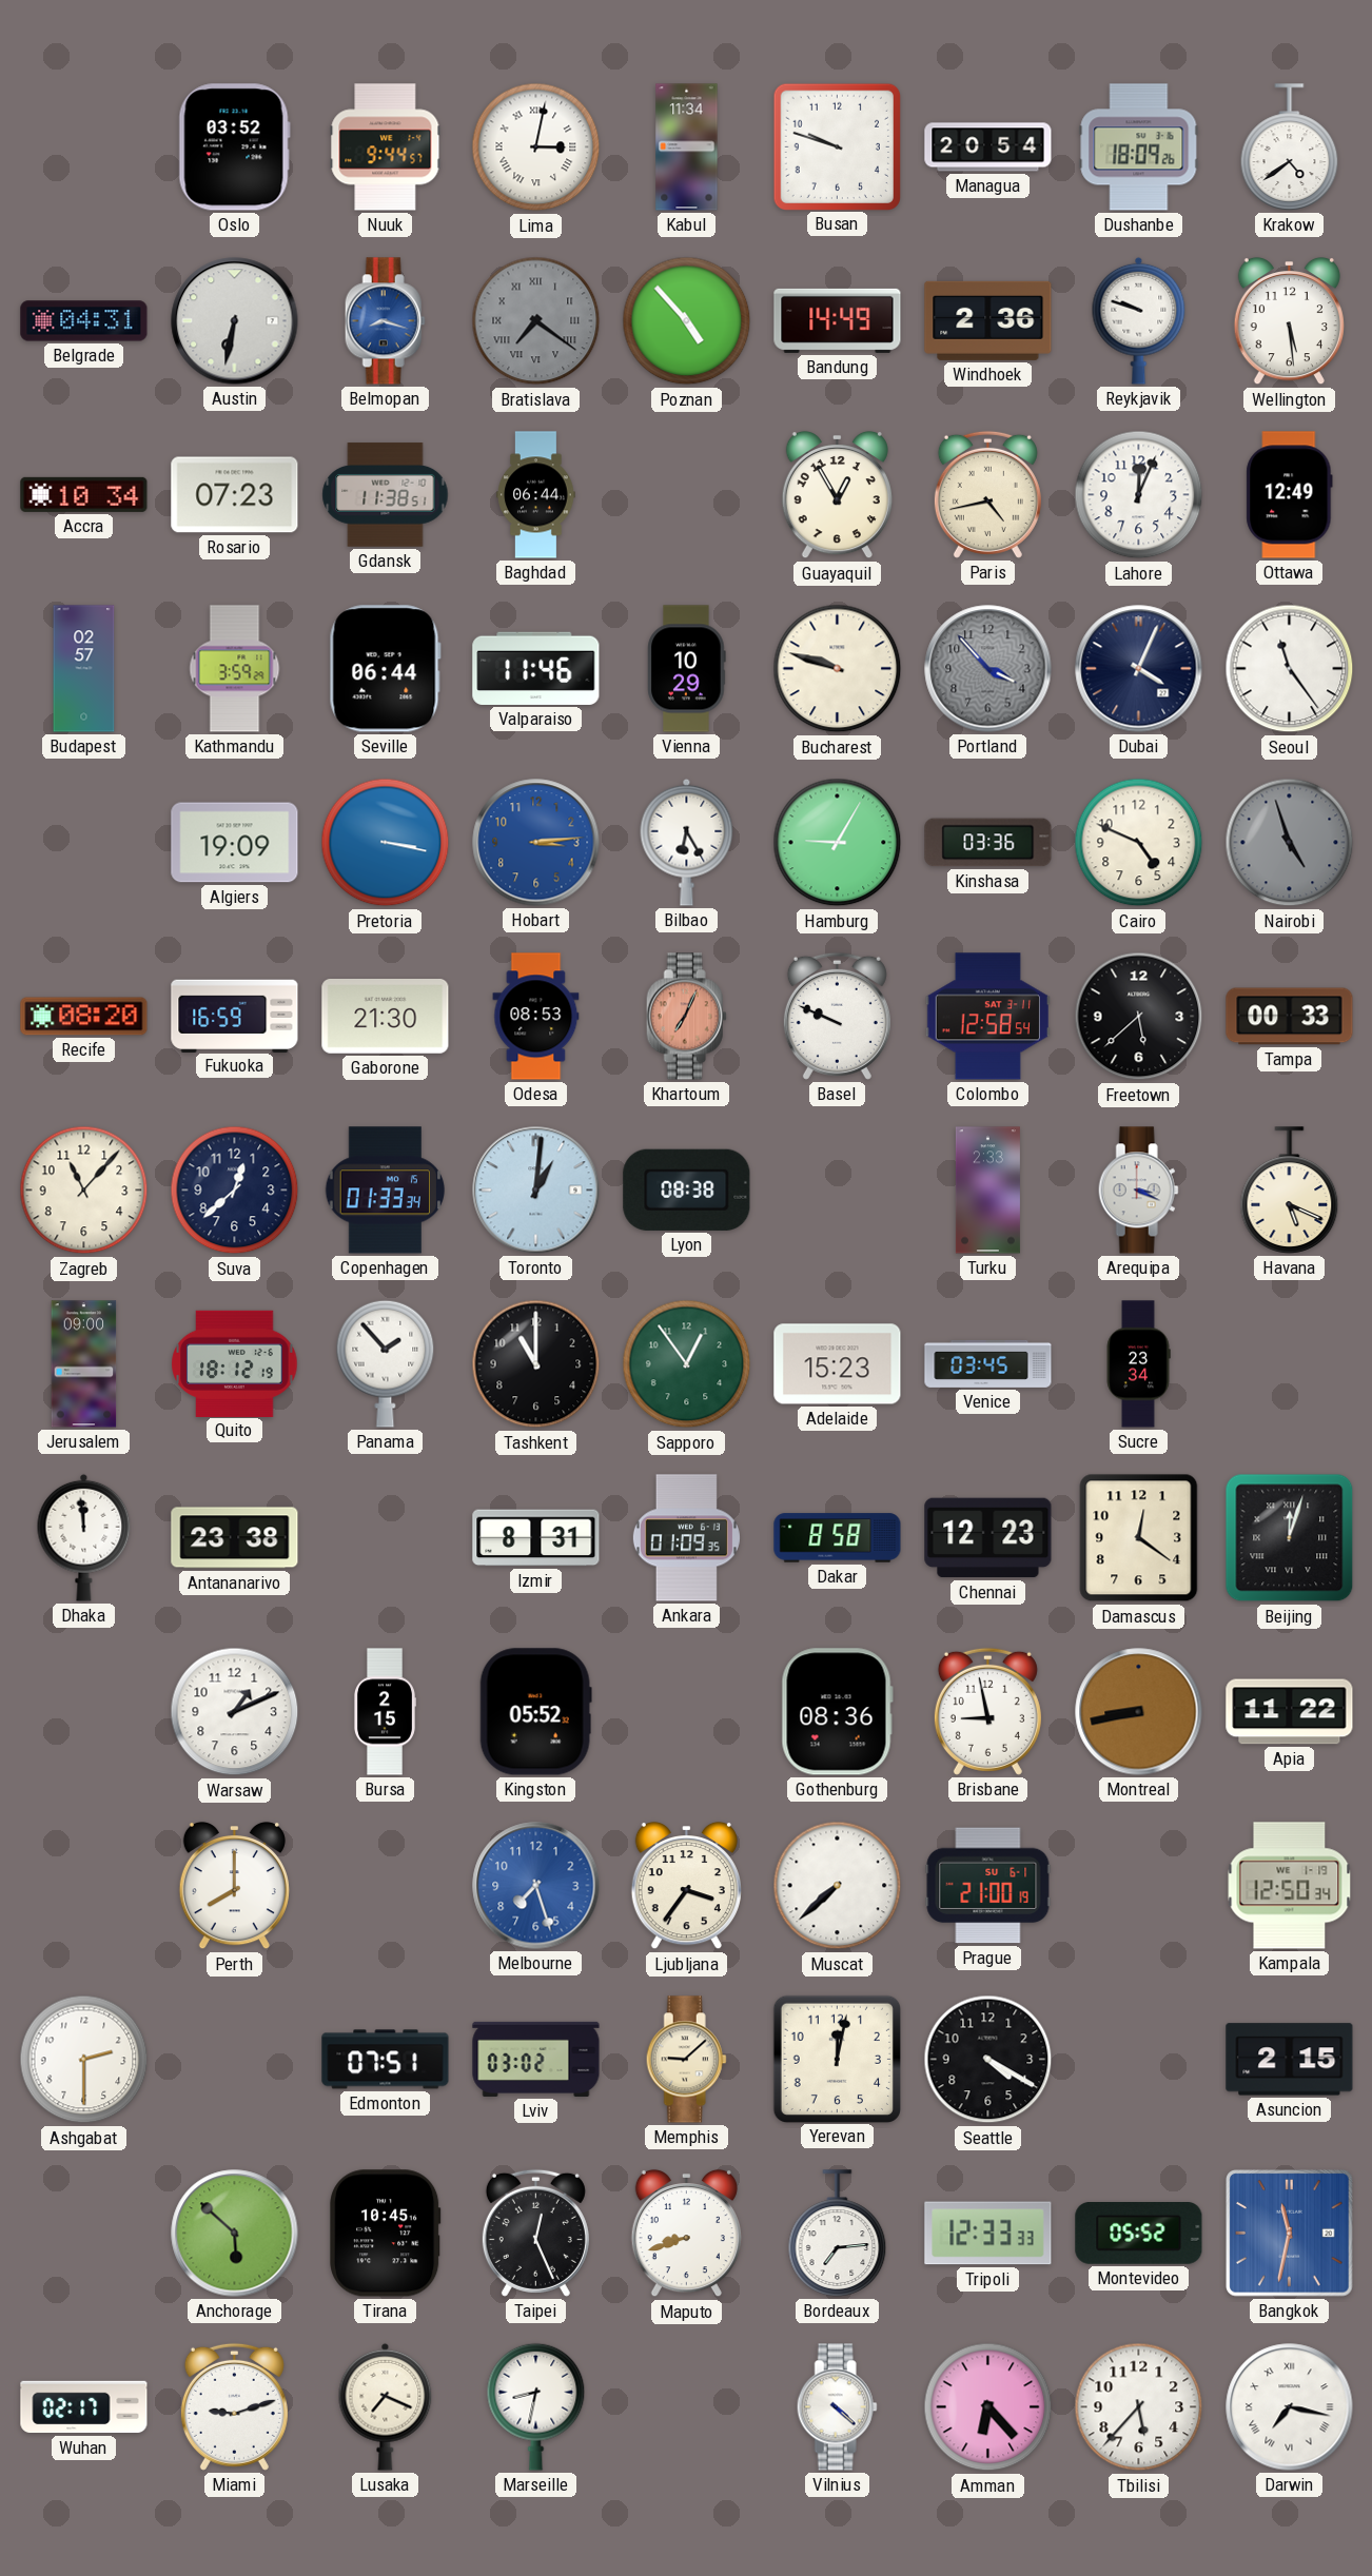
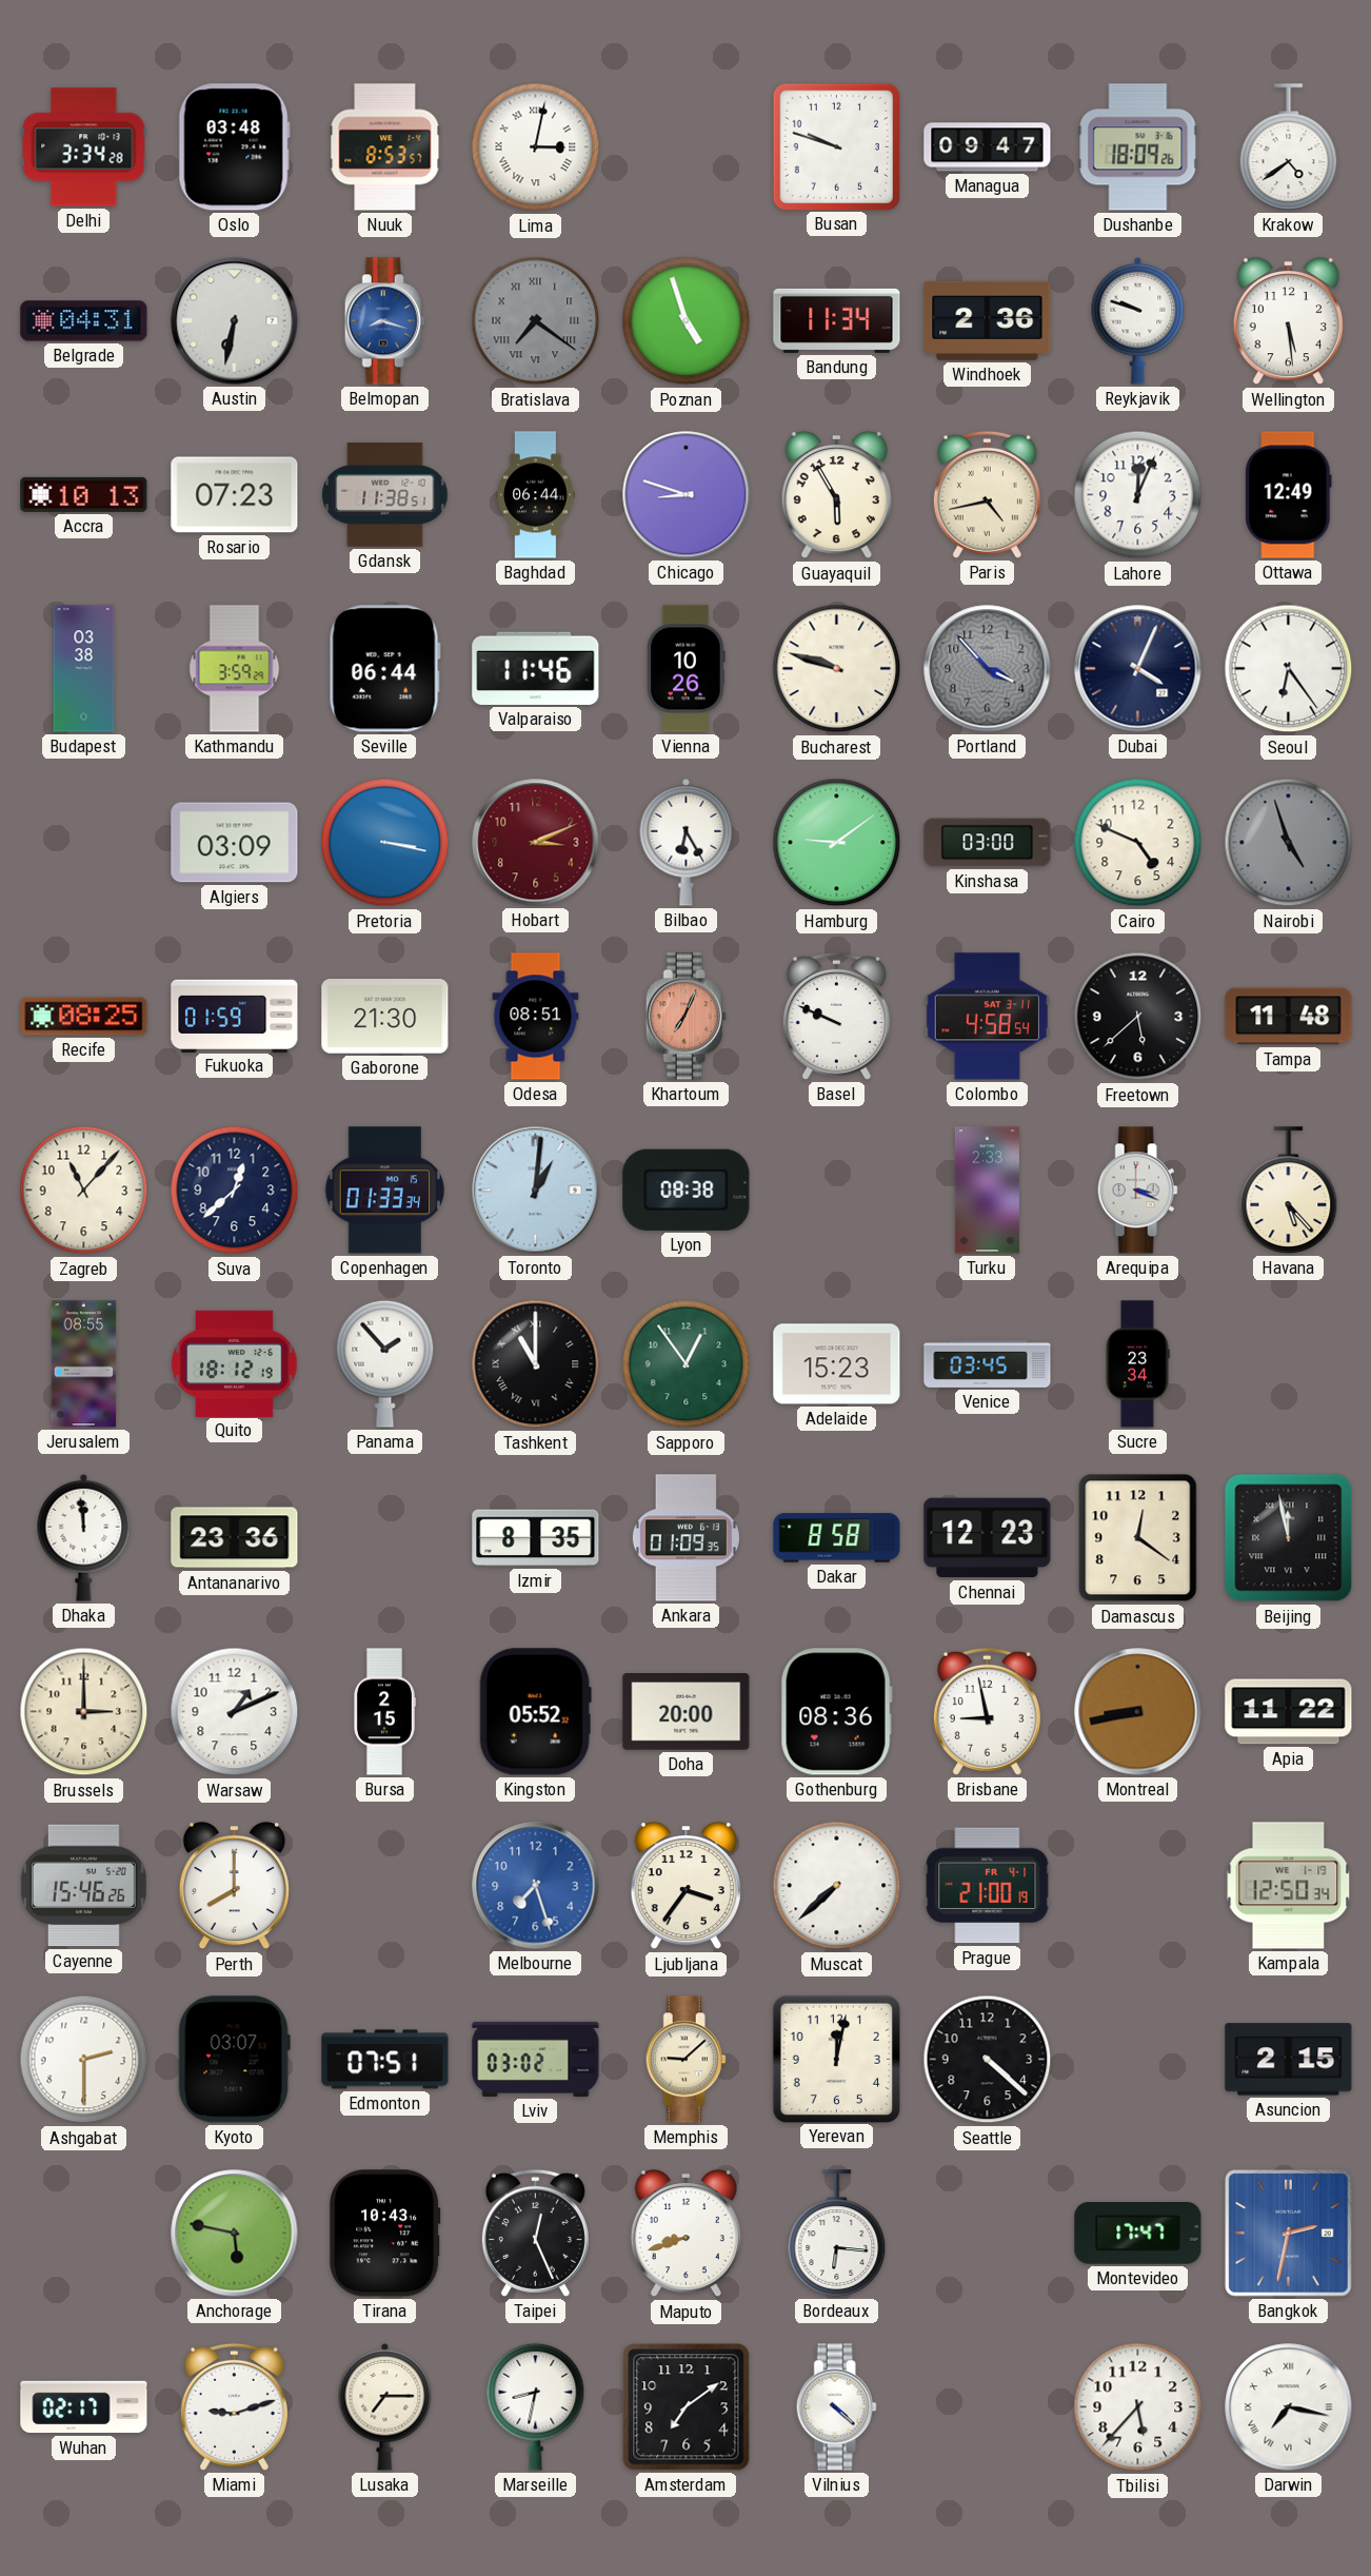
Delhi: none -> 3:34
Oslo: 03:52 -> 03:48
Nuuk: 9:44 -> 8:53
Kabul: 11:34 -> none
Managua: 20:54 -> 09:47
Poznan: 4:53 -> 4:57
Bandung: 14:49 -> 11:34
Accra: 10:34 -> 10:13
Chicago: none -> 8:48
Guayaquil: 12:55 -> 5:55
Budapest: 02:57 -> 03:38
Vienna: 10:29 -> 10:26
Seoul: 11:24 -> 6:24
Algiers: 19:09 -> 03:09
Hobart: 3:14 -> 3:11
Hobart dial: blue -> burgundy
Hamburg: 9:05 -> 9:09
Kinshasa: 03:36 -> 03:00
Recife: 08:20 -> 08:25
Fukuoka: 16:59 -> 01:59
Odesa: 08:53 -> 08:51
Colombo: 12:58 -> 4:58
Tampa: 00:33 -> 11:48
Havana: 5:19 -> 5:23
Jerusalem: 09:00 -> 08:55
Tashkent numerals: Arabic -> Roman
Antananarivo: 23:38 -> 23:36
Izmir: 8:31 -> 8:35
Beijing: 12:03 -> 11:58
Brussels: none -> 3:00
Doha: none -> 20:00
Cayenne: none -> 15:46
Prague date: SU 6-1 -> FR 4-1
Kyoto: none -> 03:07
Seattle: 4:20 -> 4:22
Anchorage: 5:52 -> 5:47
Tirana: 10:45 -> 10:43
Bordeaux: 7:14 -> 6:16
Tripoli: 12:33 -> none
Montevideo: 05:52 -> 17:47
Bangkok: 11:32 -> 2:32
Lusaka: 7:19 -> 7:15
Amsterdam: none -> 7:09
Amman: 6:23 -> none
